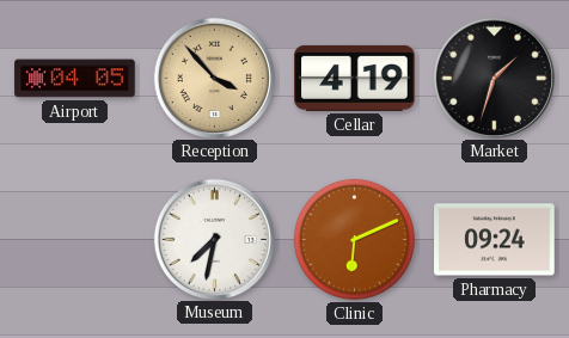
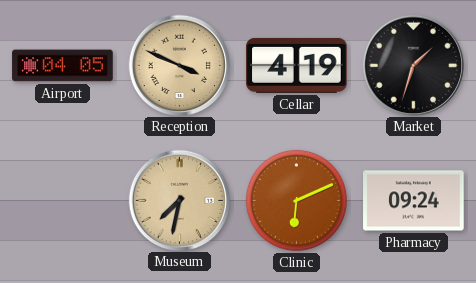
Reception: 3:53 -> 3:49
Museum dial: white -> champagne
